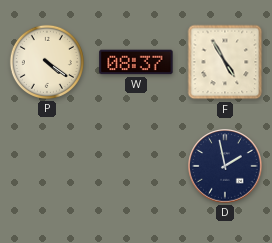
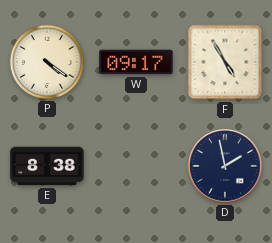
W: 08:37 -> 09:17
E: none -> 8:38
